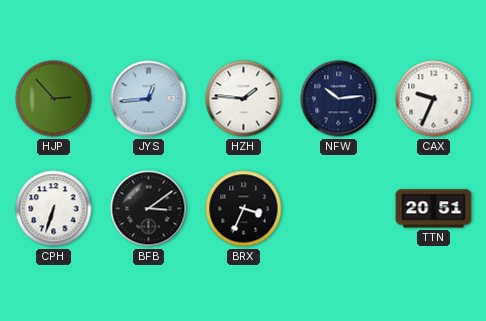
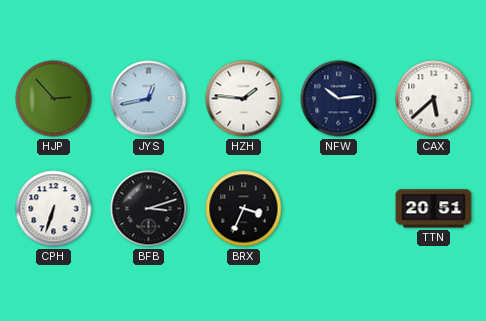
JYS: 12:44 -> 12:43
CAX: 9:34 -> 5:38
BFB: 3:09 -> 3:12
